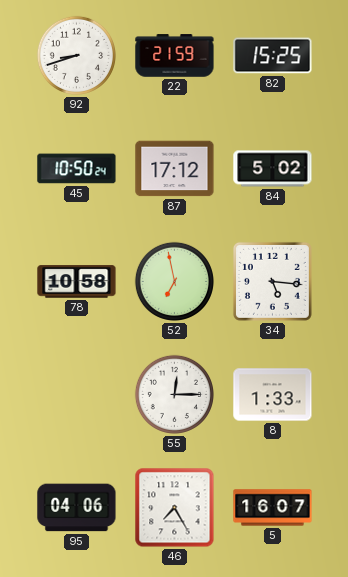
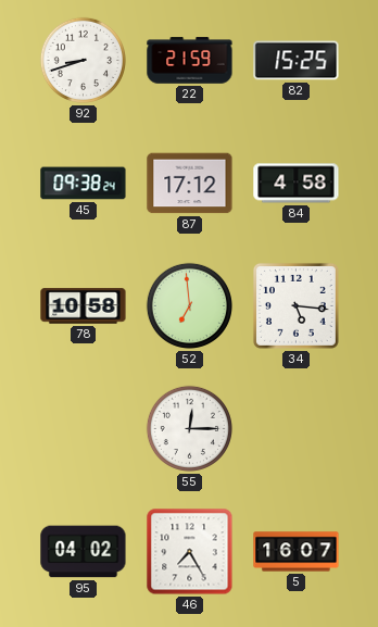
45: 10:50 -> 09:38
84: 5:02 -> 4:58
52: 6:58 -> 6:59
8: 1:33 -> none
95: 04:06 -> 04:02
